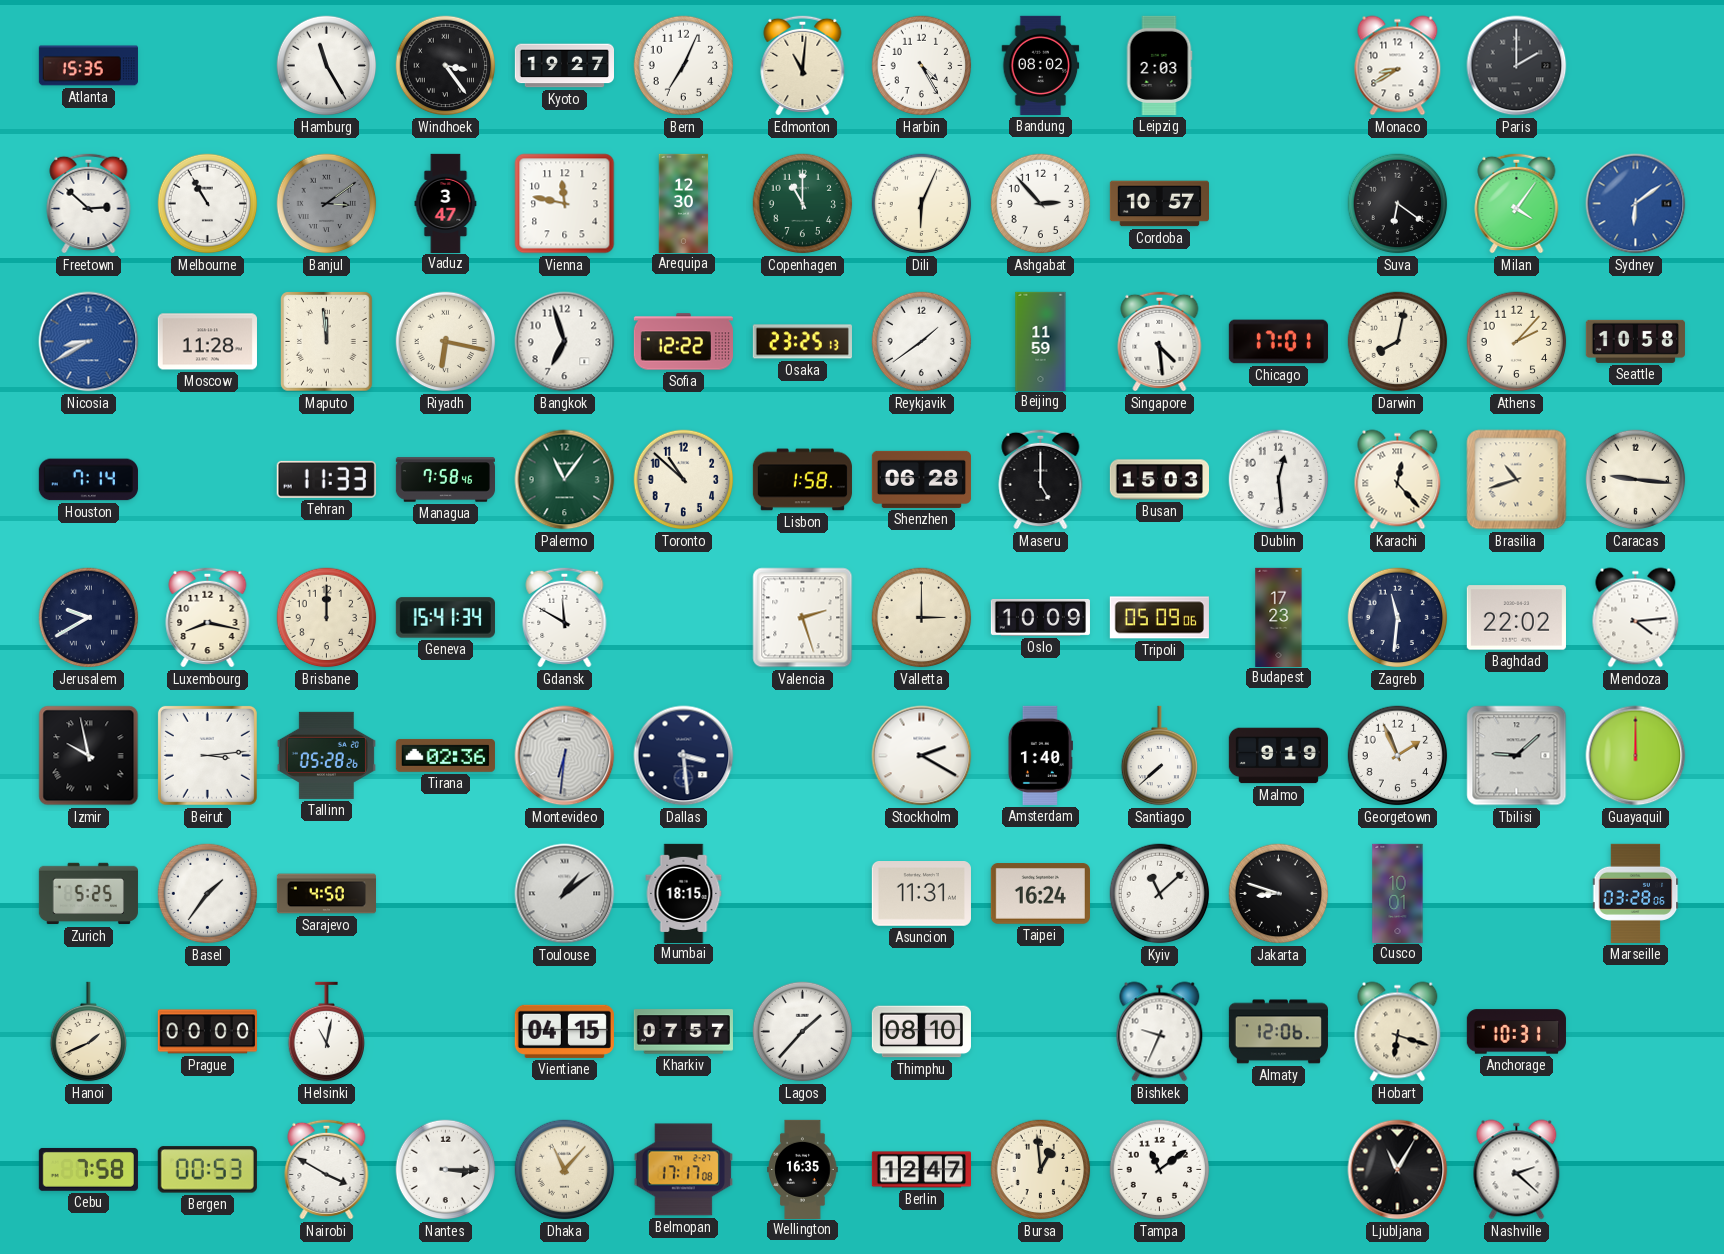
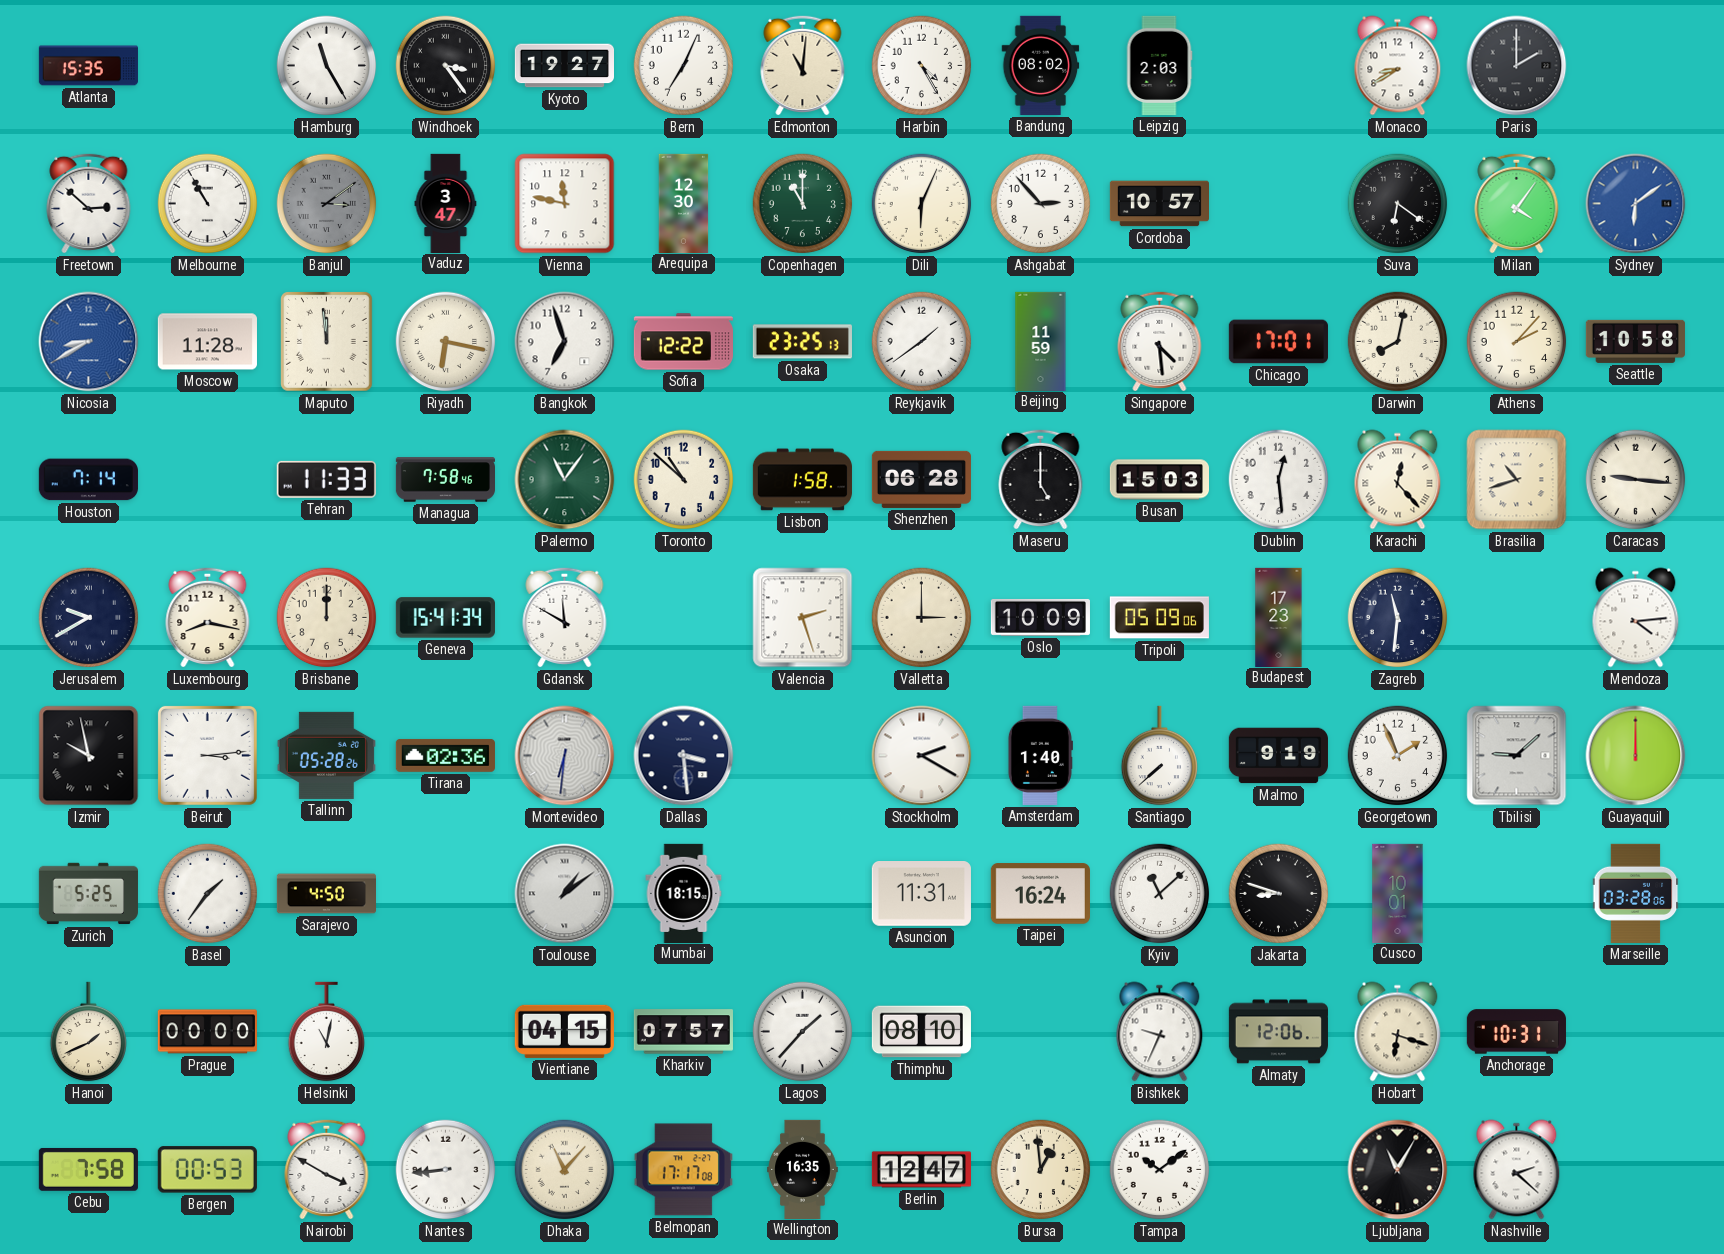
Baghdad: 22:02 -> none
Nantes: 3:15 -> 8:44
Tampa: 11:09 -> 10:09
